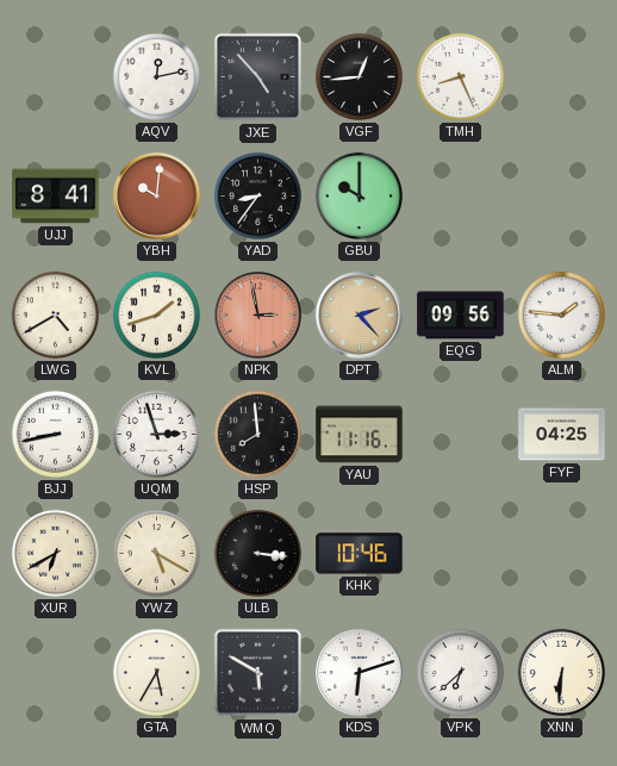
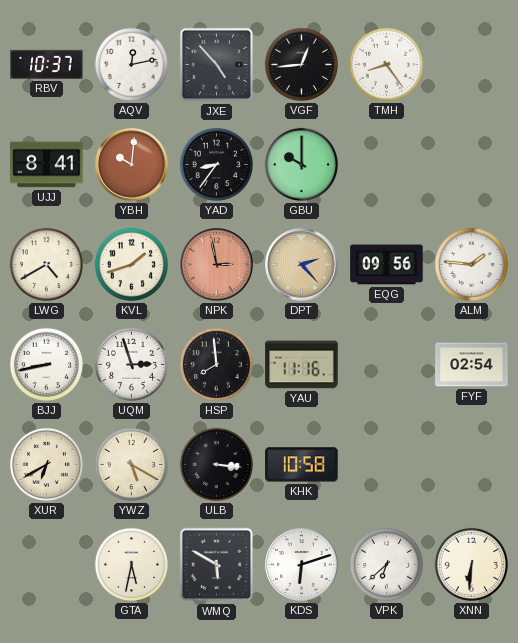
RBV: none -> 10:37
TMH: 8:26 -> 8:24
FYF: 04:25 -> 02:54
KHK: 10:46 -> 10:58
GTA: 5:35 -> 5:32
